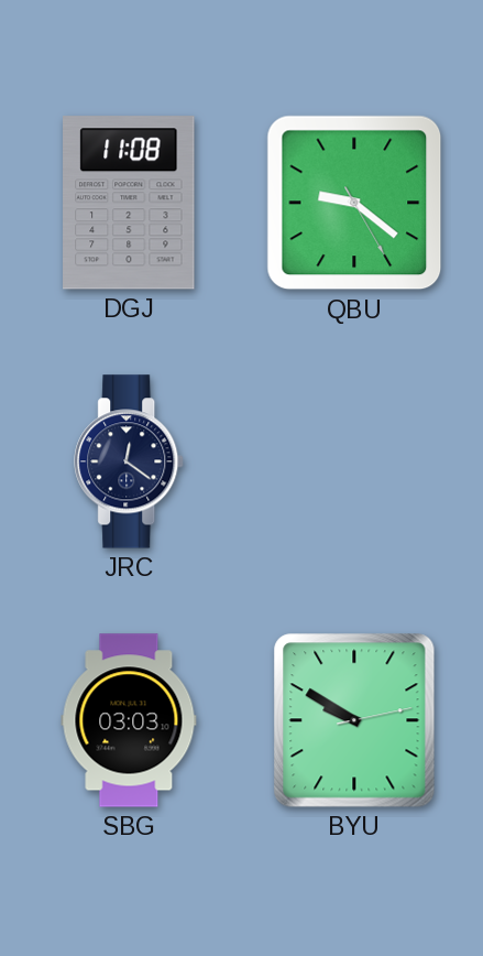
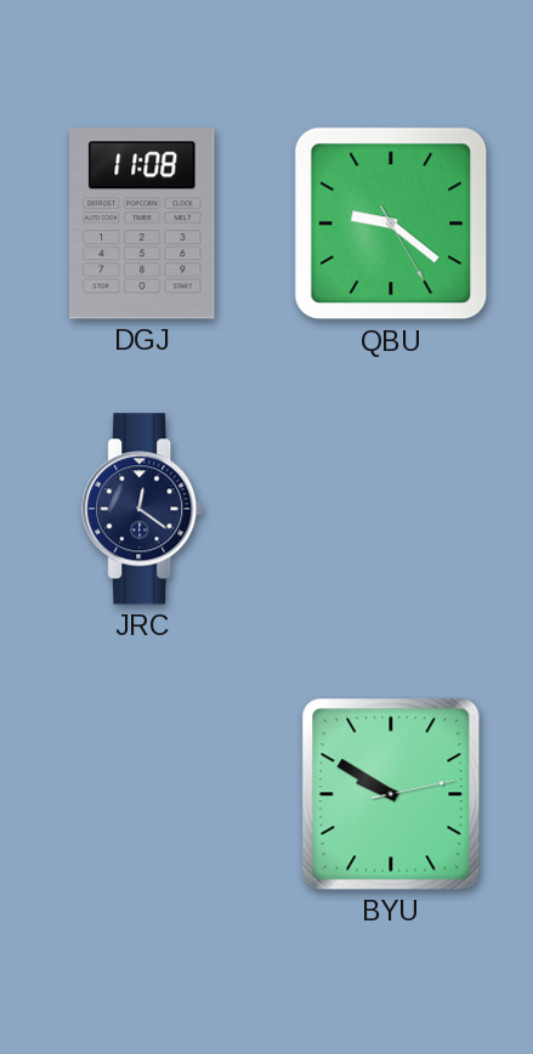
SBG: 03:03 -> none
